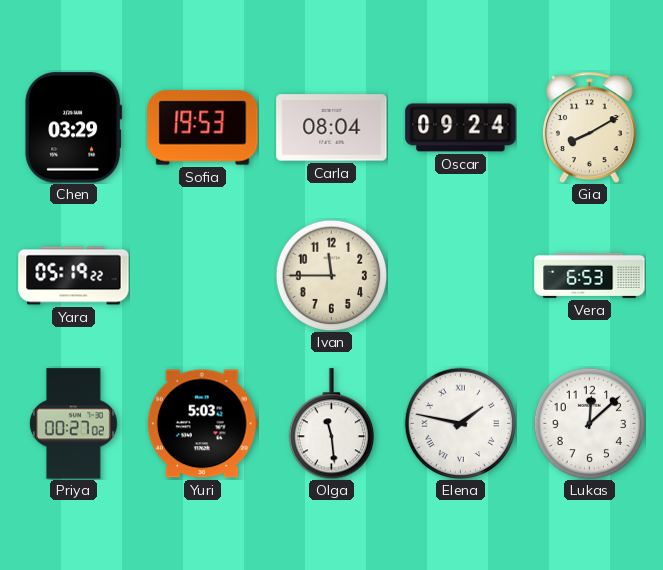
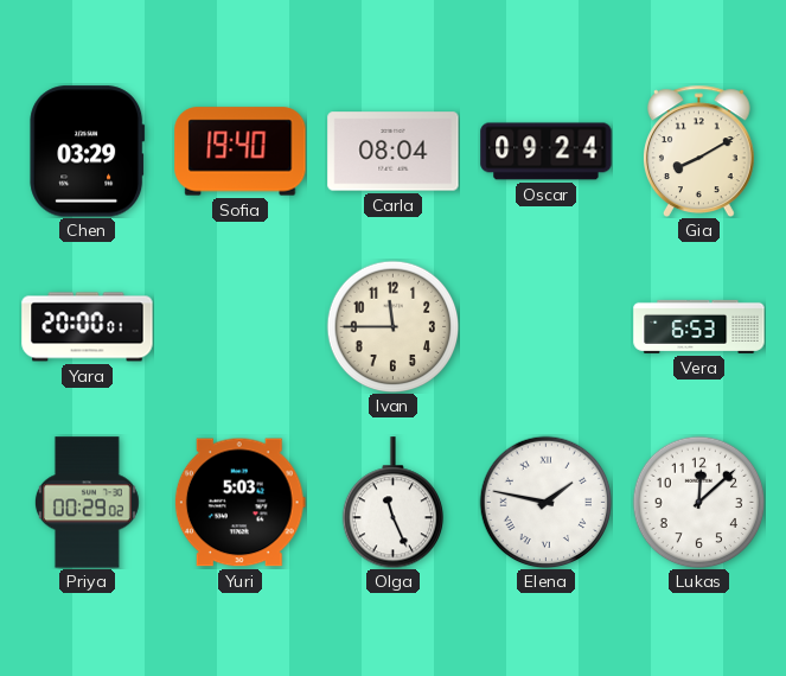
Sofia: 19:53 -> 19:40
Yara: 05:19 -> 20:00
Priya: 00:27 -> 00:29
Olga: 11:29 -> 11:26
